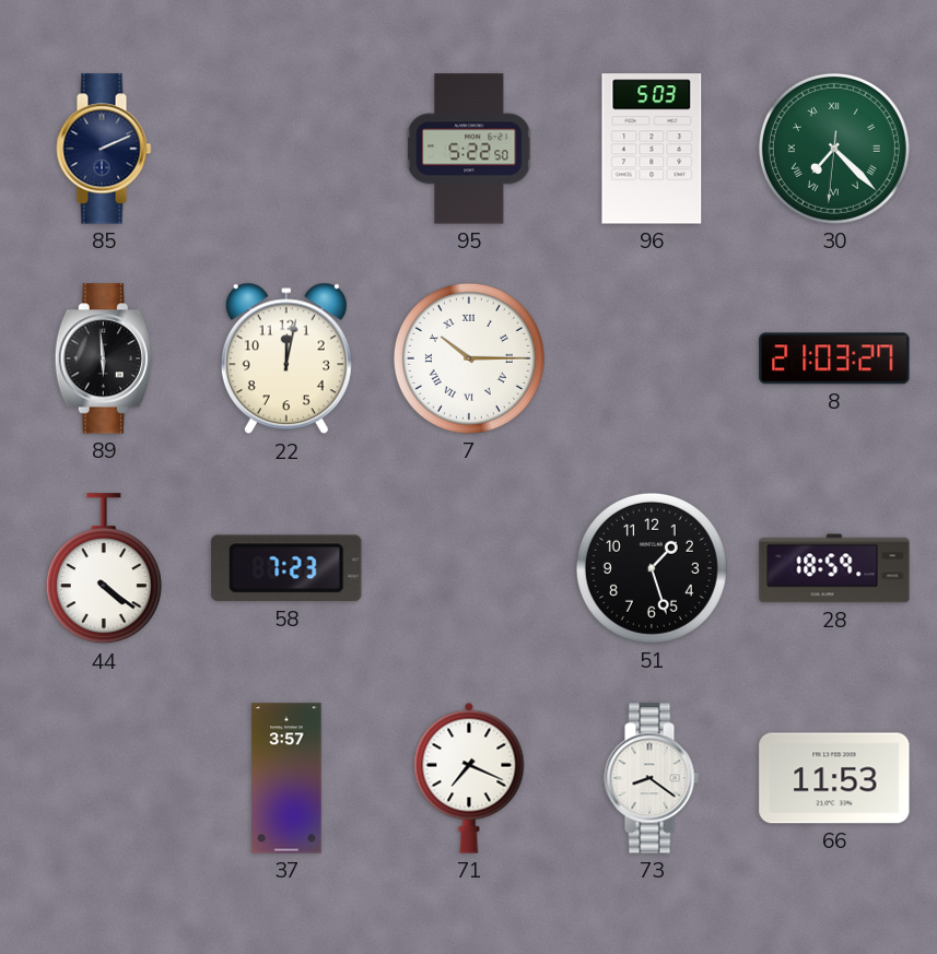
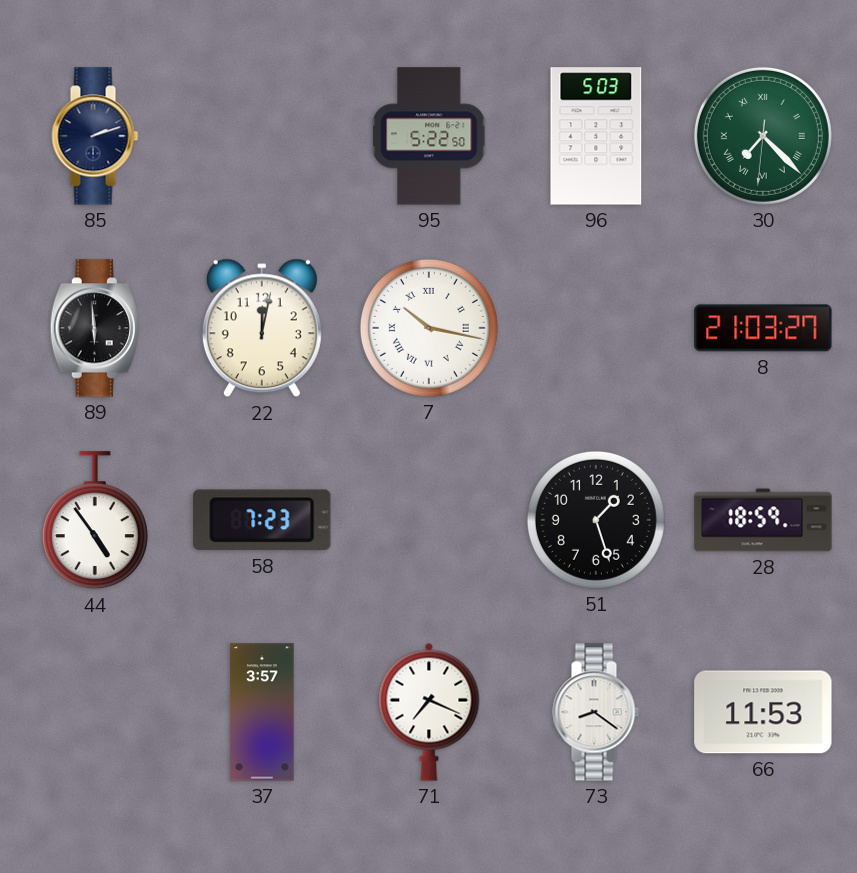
85: 2:11 -> 2:12
7: 10:15 -> 10:17
44: 4:21 -> 4:54
